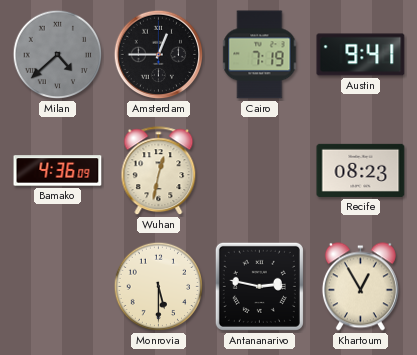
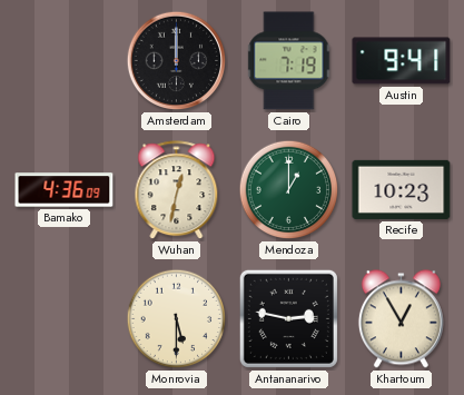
Milan: 4:38 -> none
Amsterdam: 12:45 -> 12:00
Mendoza: none -> 1:00
Recife: 08:23 -> 10:23
